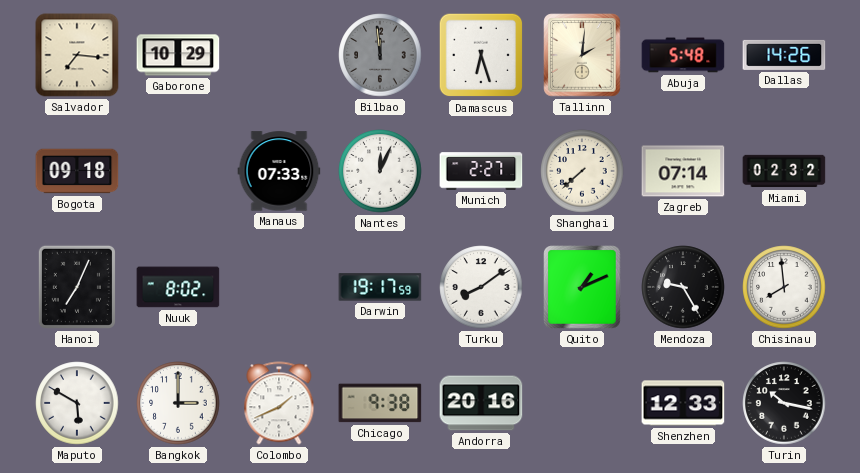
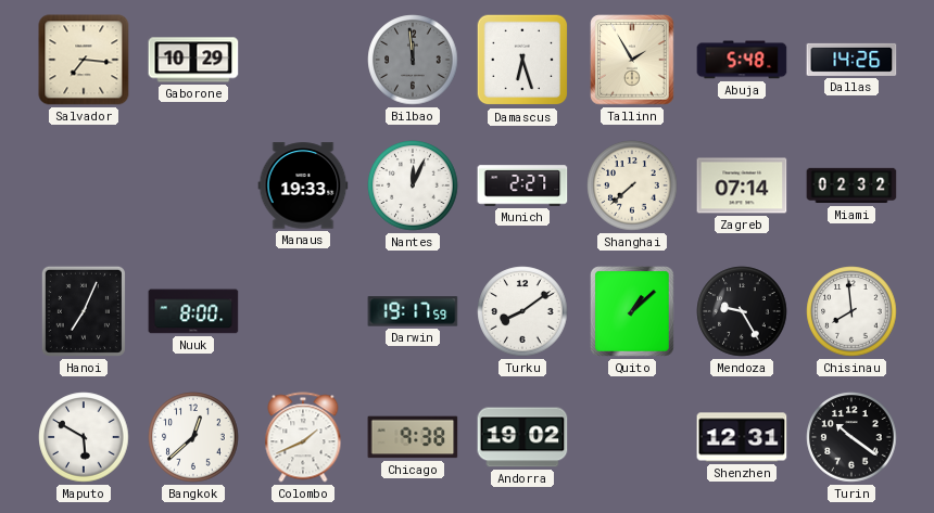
Tallinn: 2:01 -> 1:55
Bogota: 09:18 -> none
Manaus: 07:33 -> 19:33
Nuuk: 8:02 -> 8:00
Quito: 1:11 -> 1:08
Bangkok: 3:00 -> 12:38
Andorra: 20:16 -> 19:02
Shenzhen: 12:33 -> 12:31
Turin: 10:17 -> 10:21
